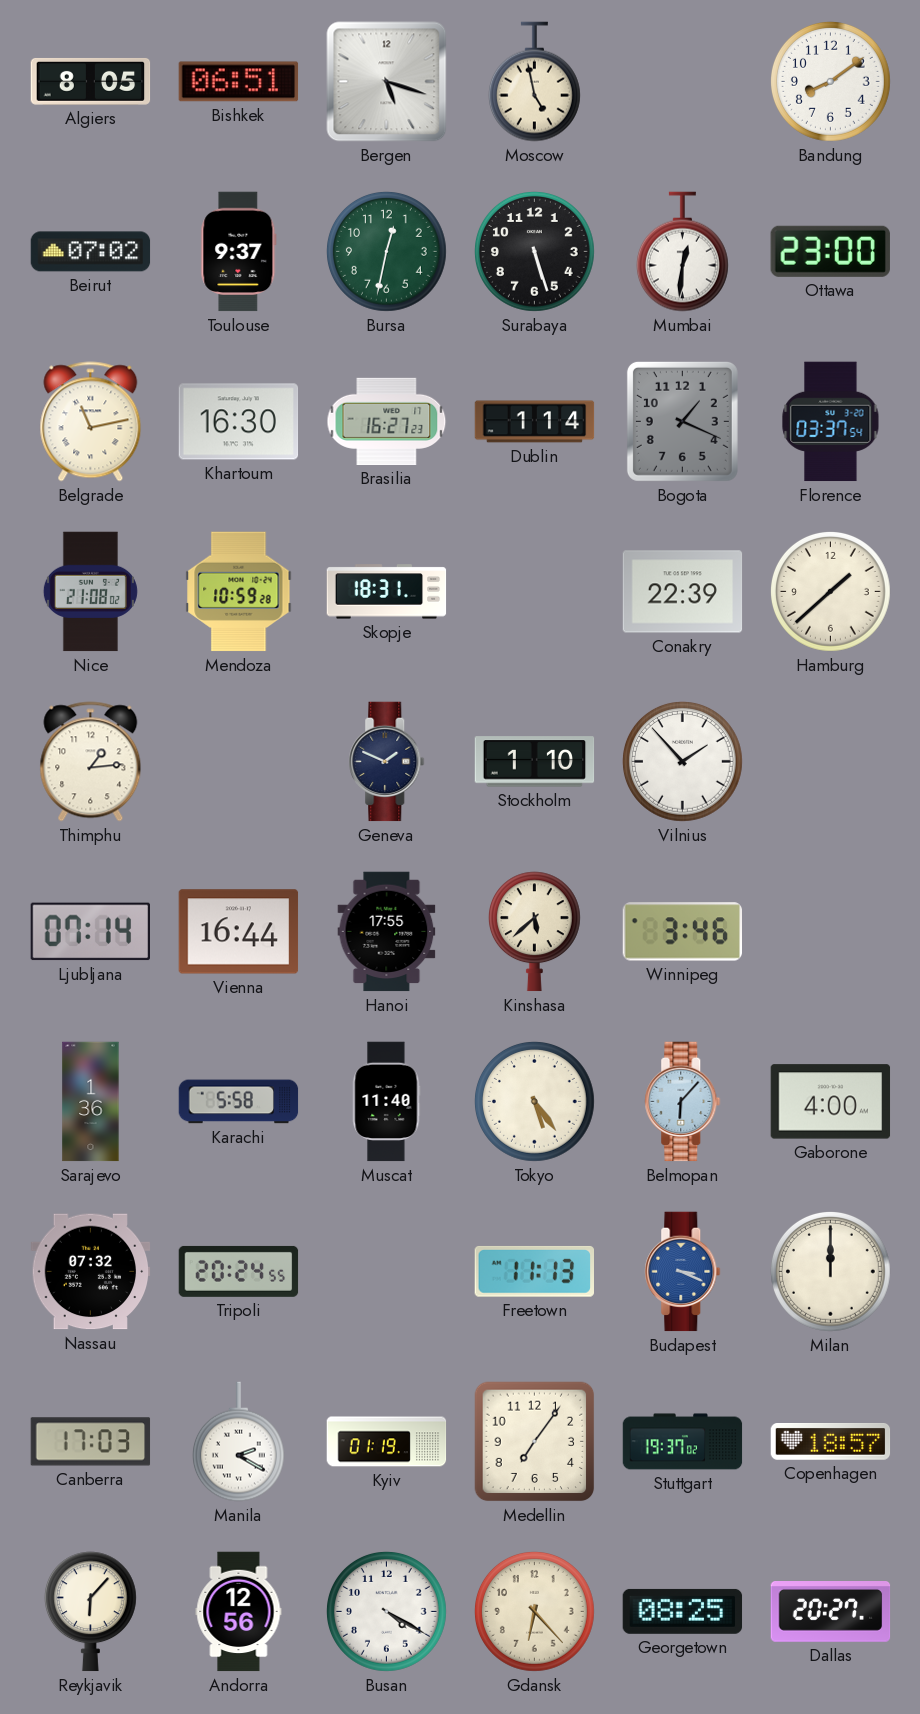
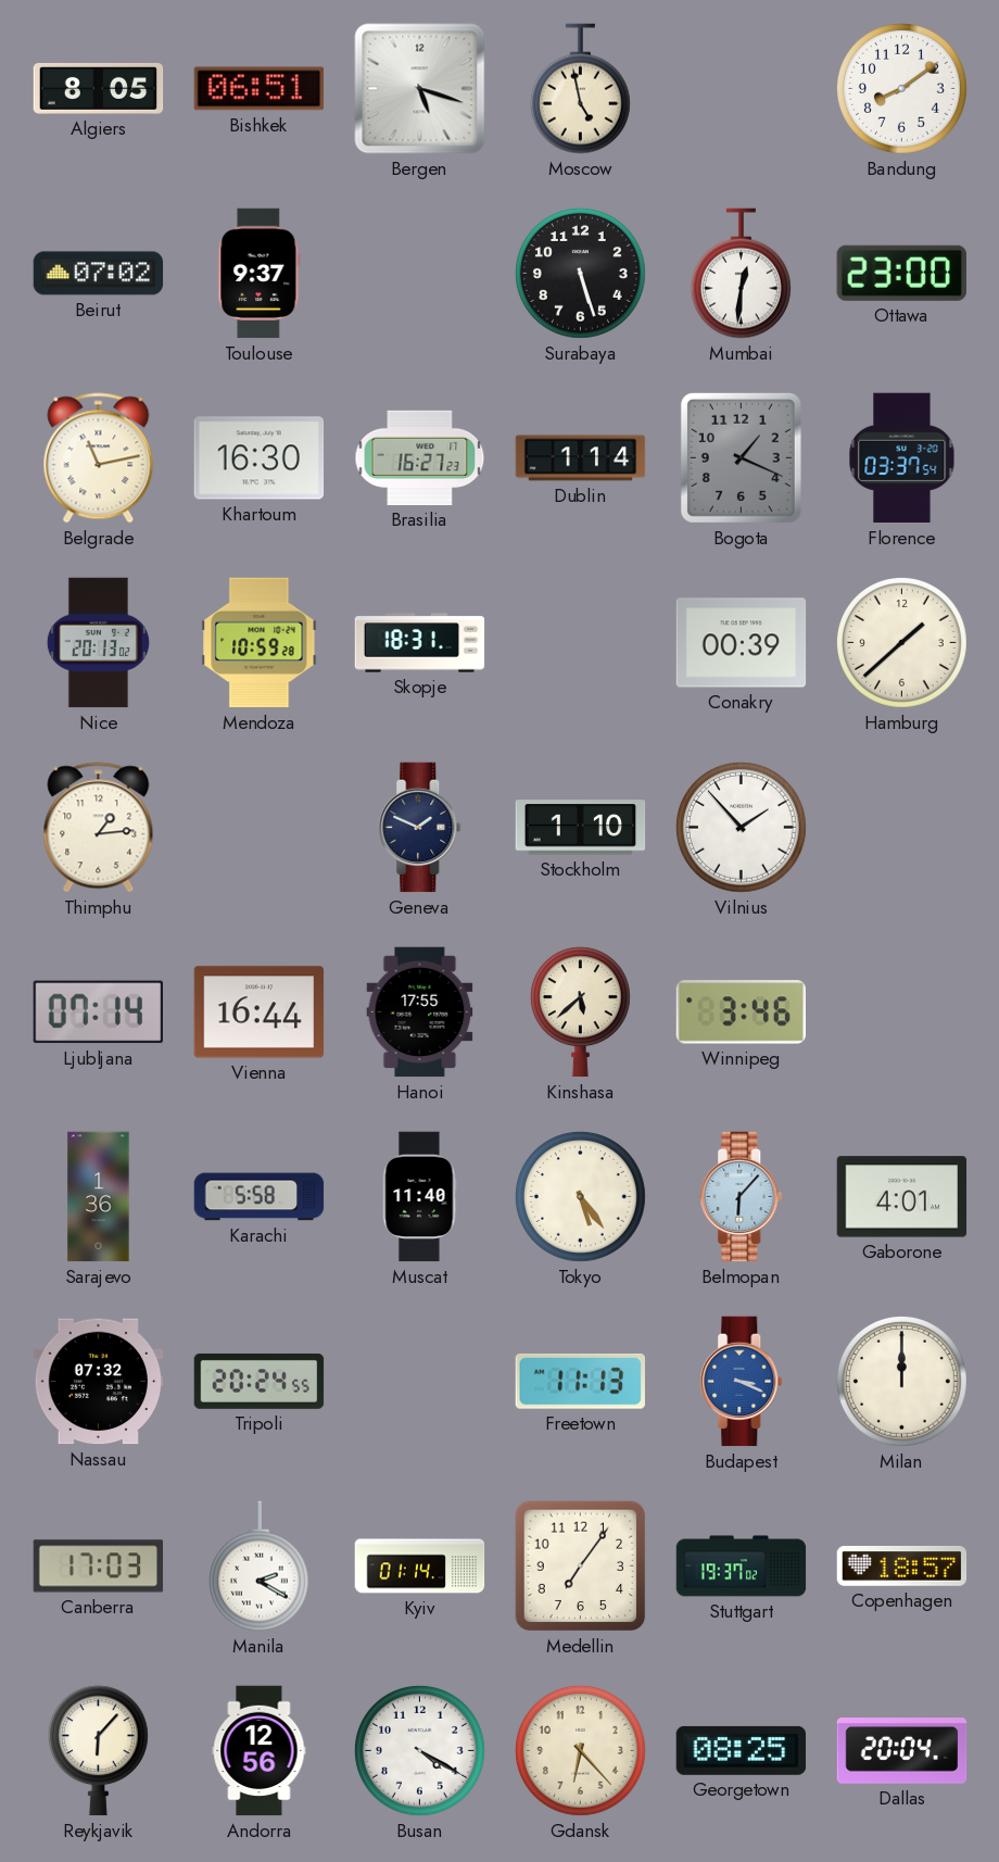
Bursa: 12:32 -> none
Nice: 21:08 -> 20:13
Conakry: 22:39 -> 00:39
Gaborone: 4:00 -> 4:01
Kyiv: 01:19 -> 01:14
Dallas: 20:27 -> 20:04
